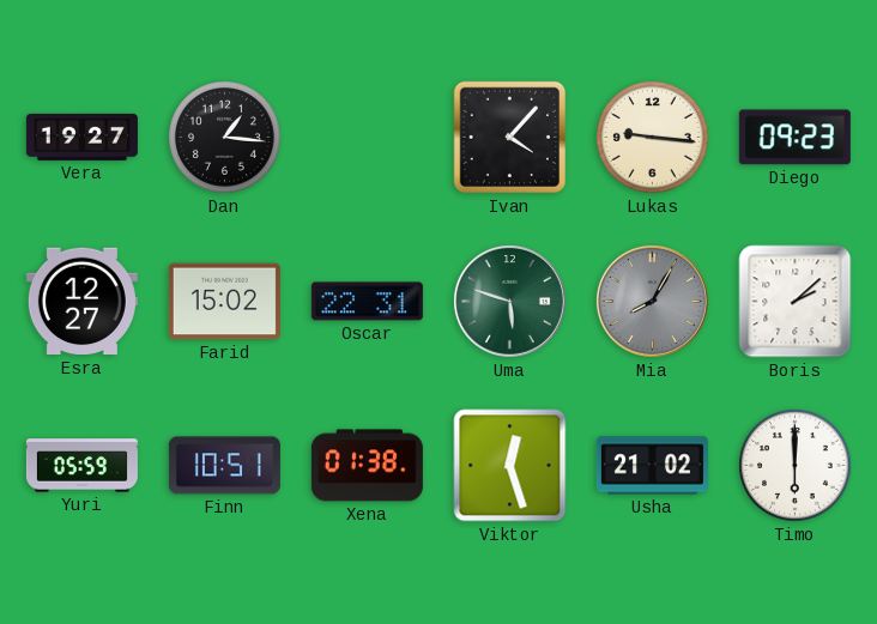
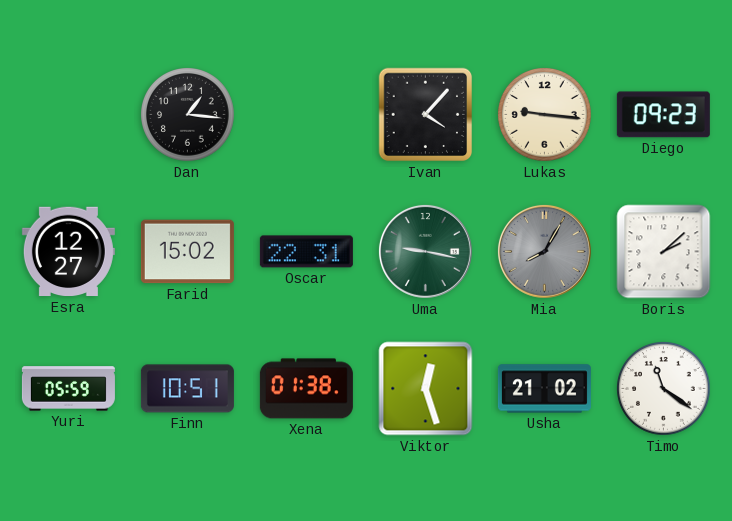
Vera: 19:27 -> none
Uma: 5:48 -> 9:17
Timo: 6:00 -> 11:21
